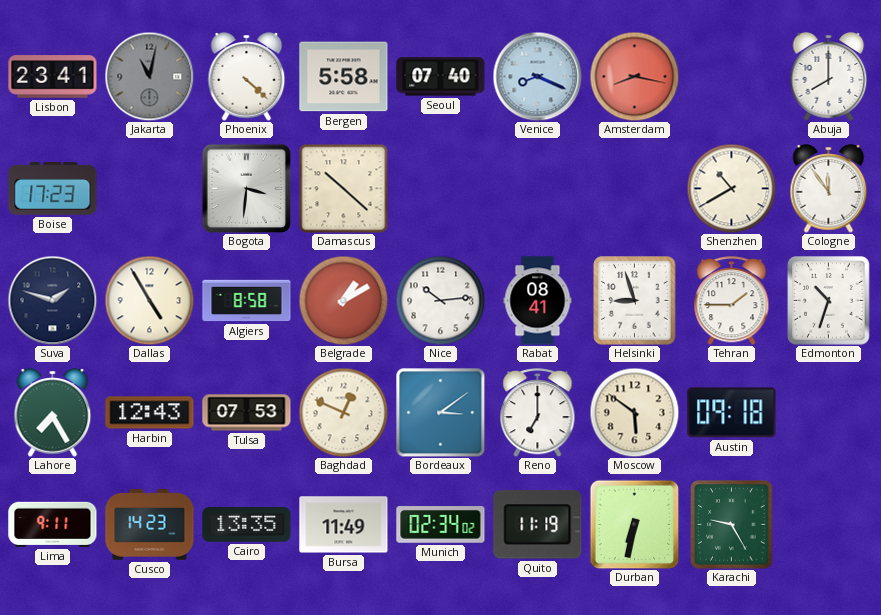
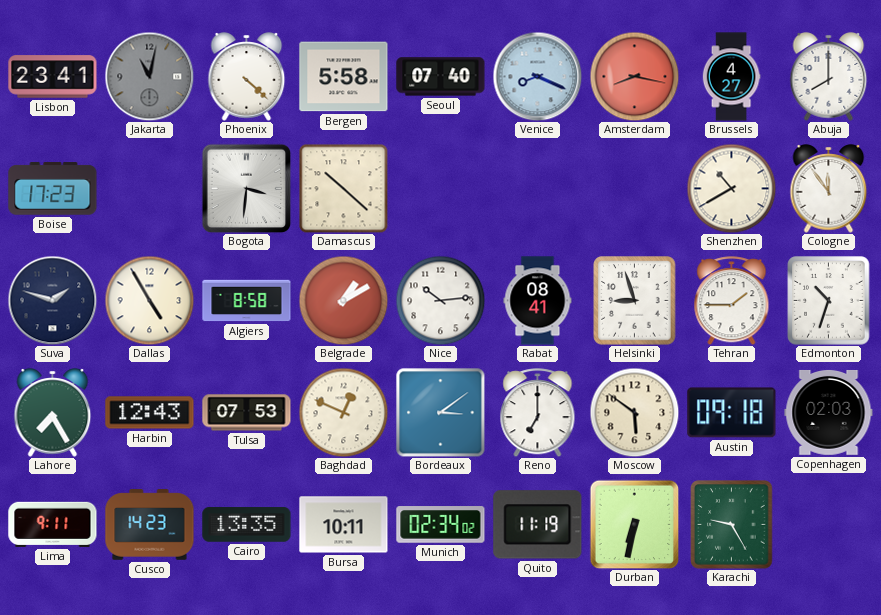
Brussels: none -> 4:27
Copenhagen: none -> 02:03
Bursa: 11:49 -> 10:11
